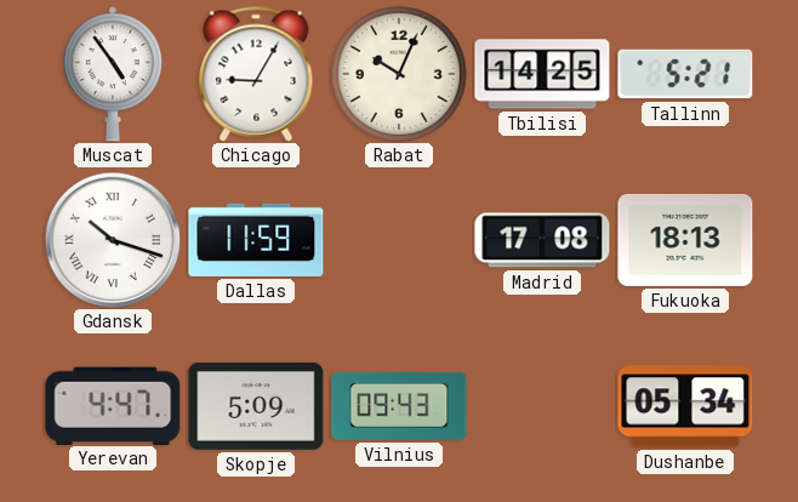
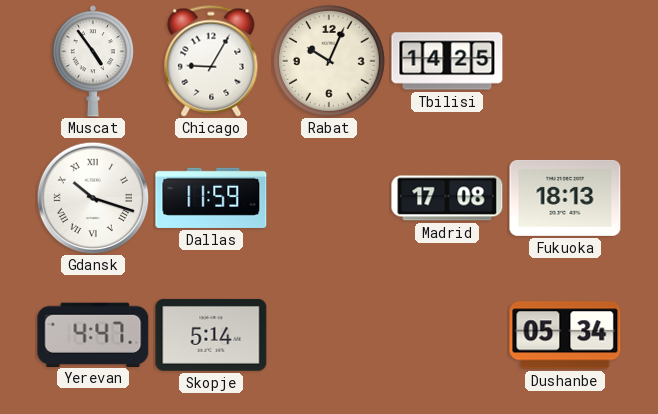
Tallinn: 5:21 -> none
Skopje: 5:09 -> 5:14
Vilnius: 09:43 -> none
